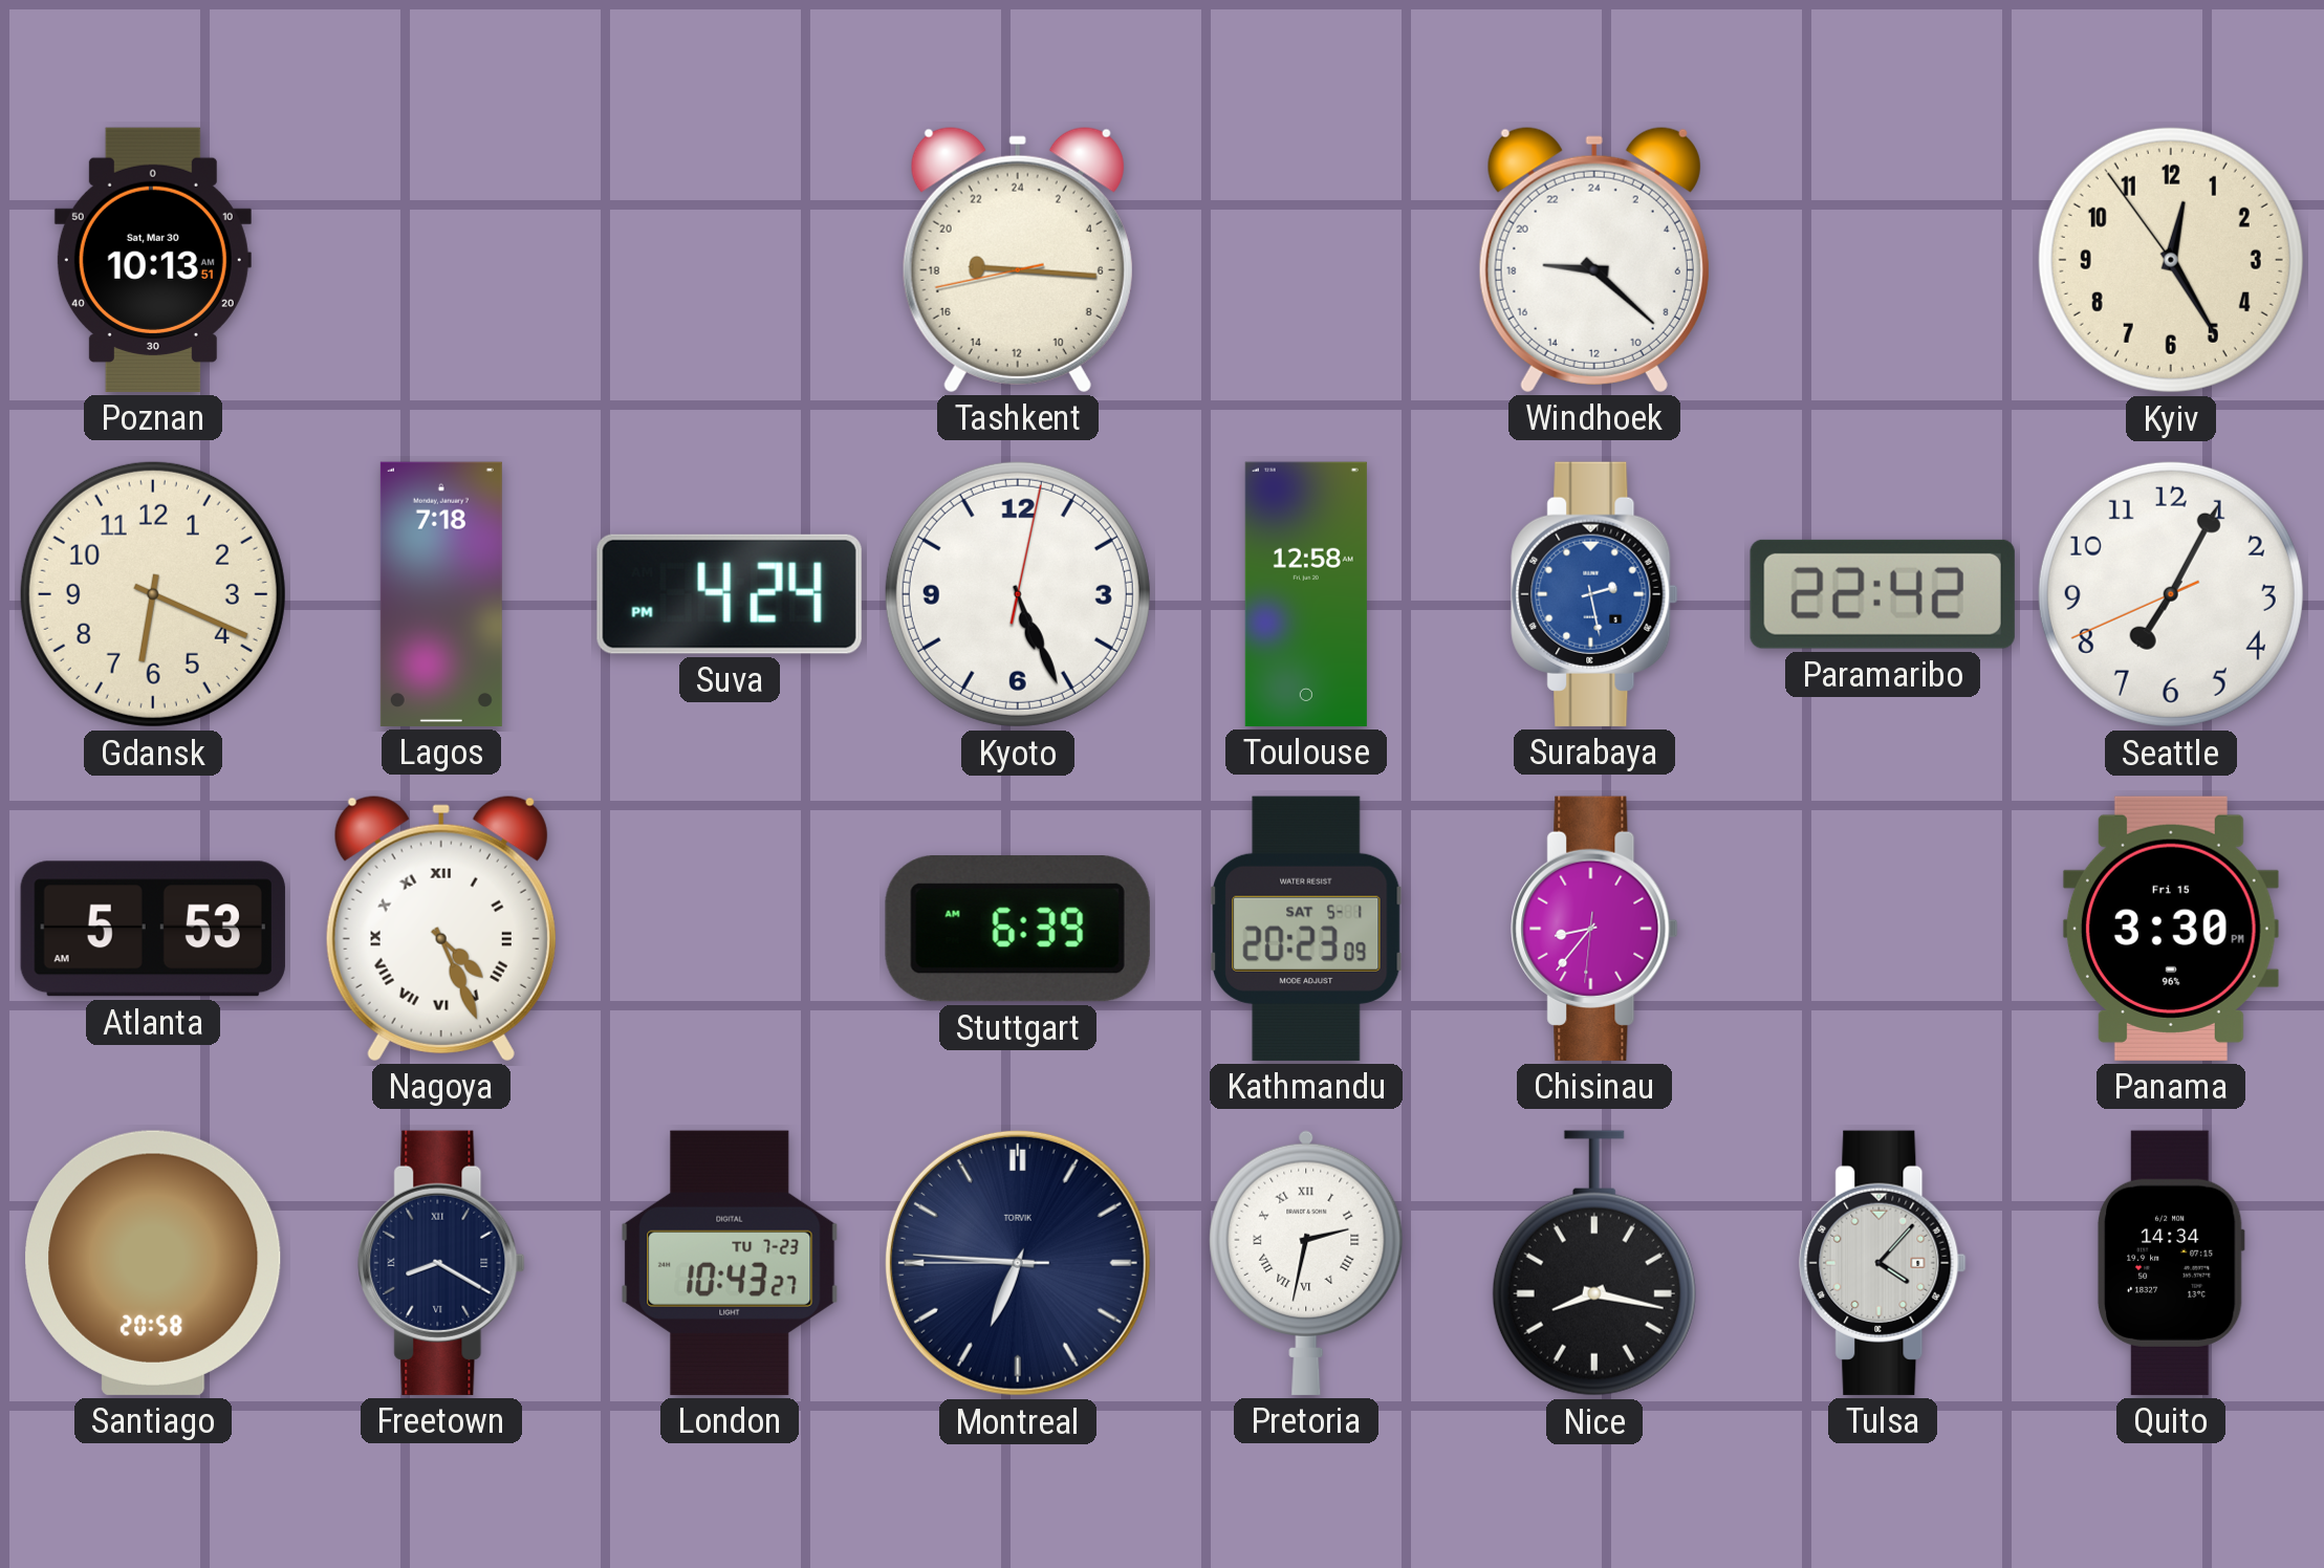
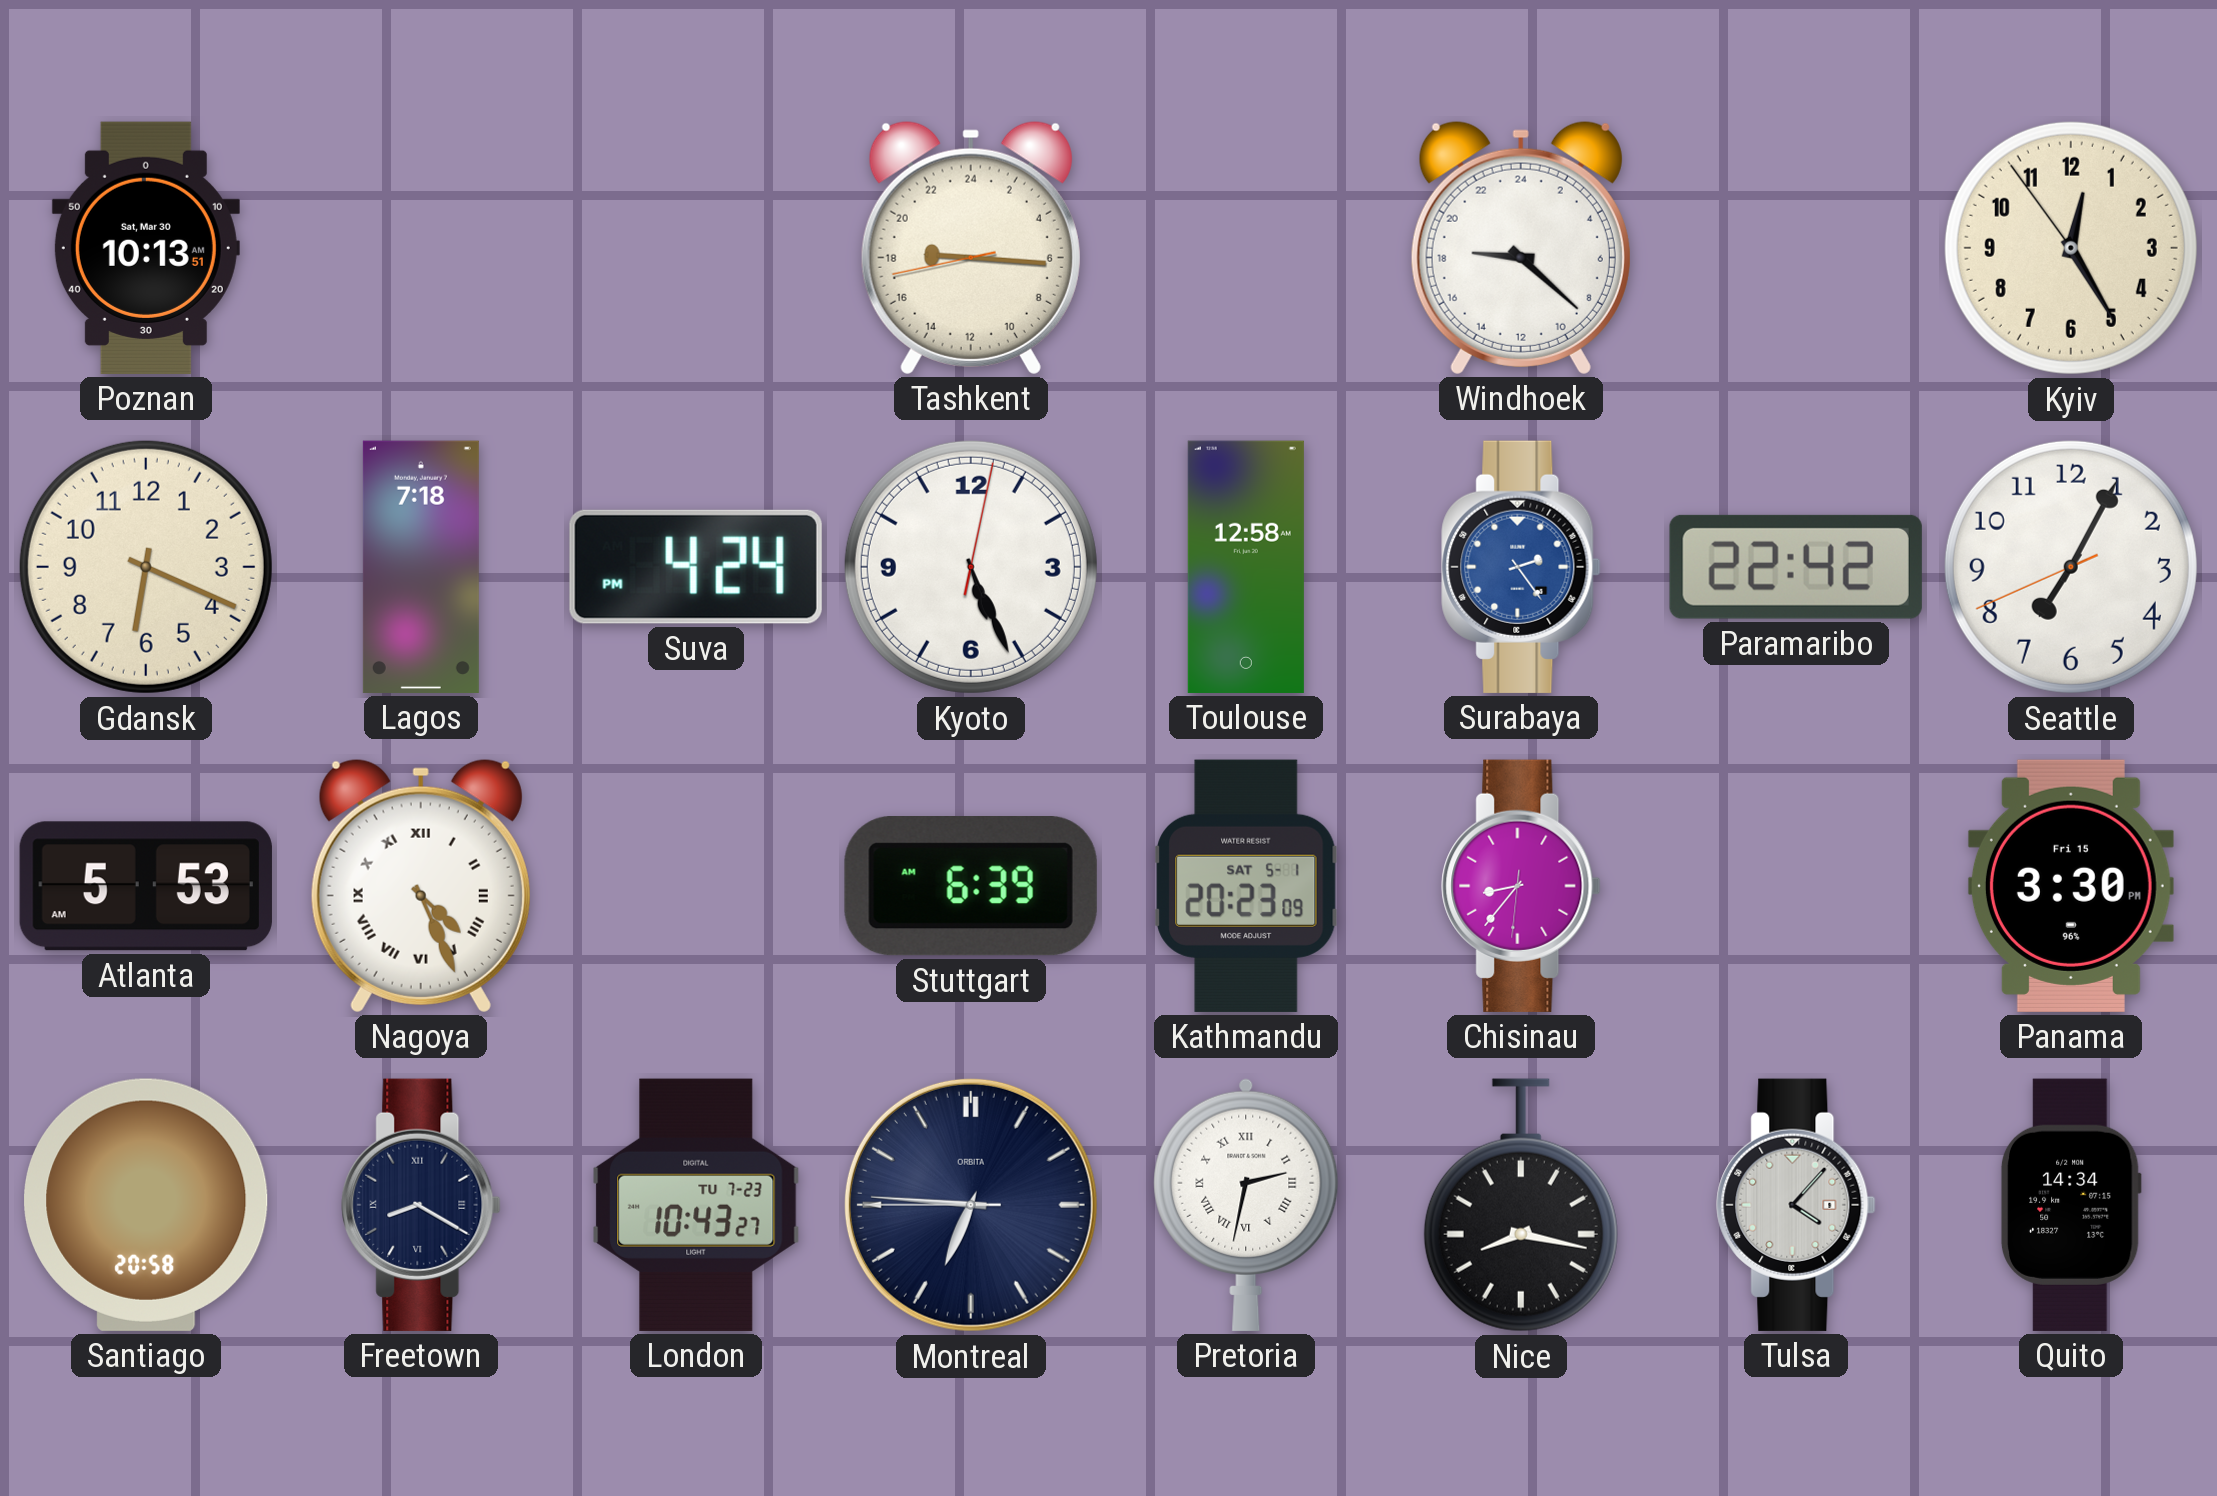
Surabaya: 2:28 -> 2:24
Montreal brand: TORVIK -> ORBITA
